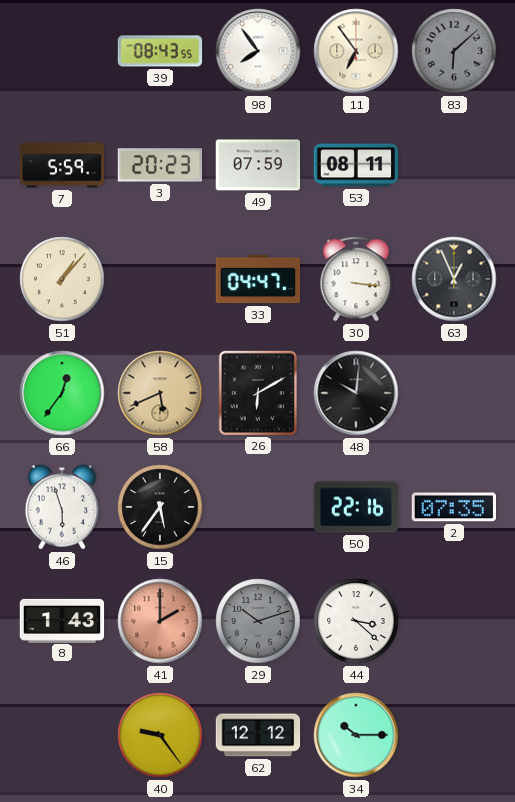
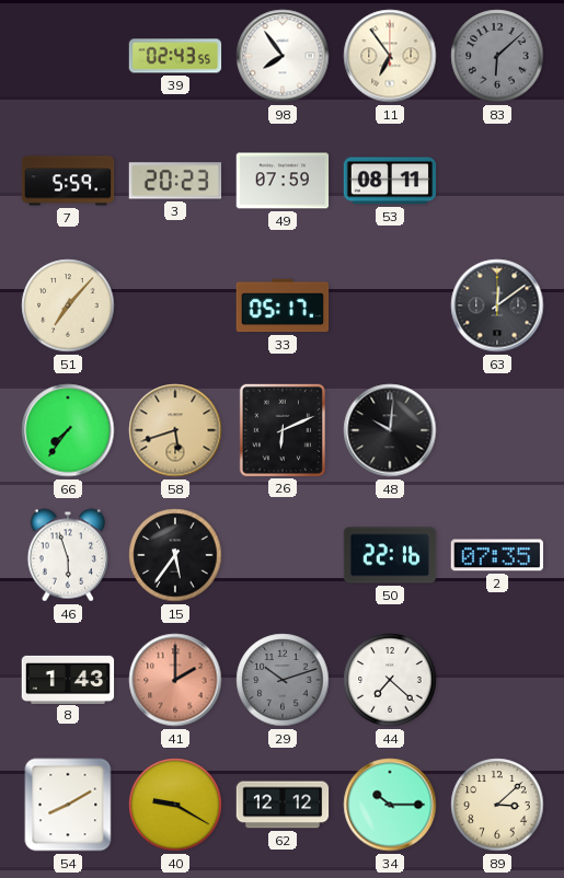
39: 08:43 -> 02:43
51: 1:07 -> 7:07
33: 04:47 -> 05:17
30: 3:16 -> none
63: 12:56 -> 12:09
66: 12:36 -> 7:36
58: 5:41 -> 5:42
26: 6:10 -> 6:11
44: 3:22 -> 7:22
54: none -> 8:10
40: 9:24 -> 9:20
89: none -> 3:08
